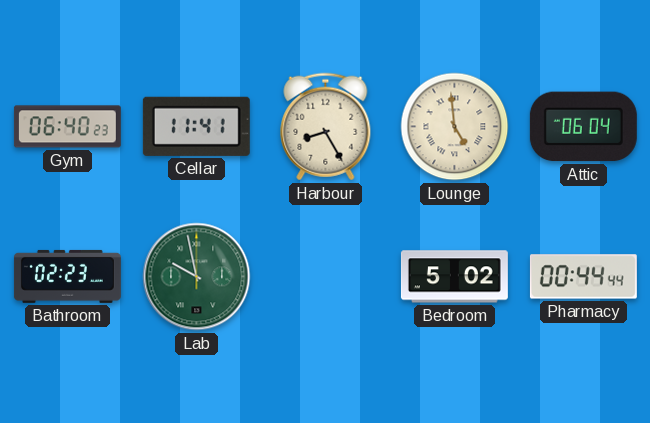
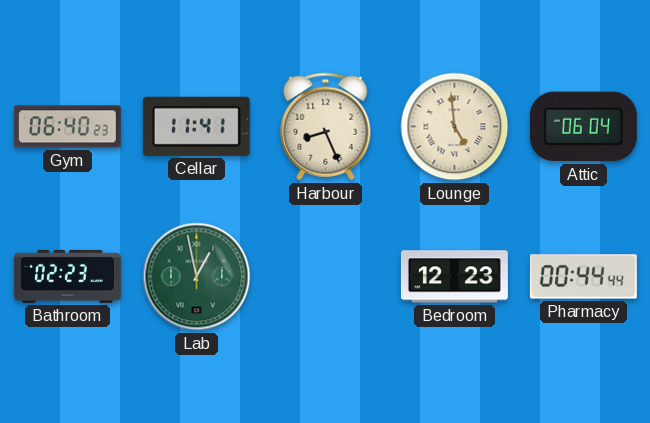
Harbour: 8:25 -> 8:26
Lab: 9:58 -> 12:58
Bedroom: 5:02 -> 12:23
